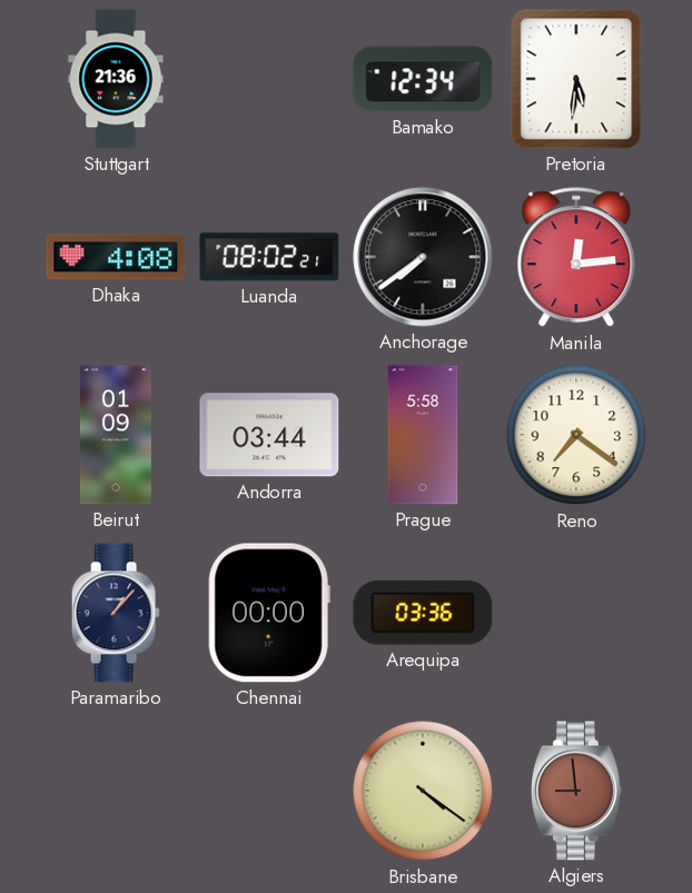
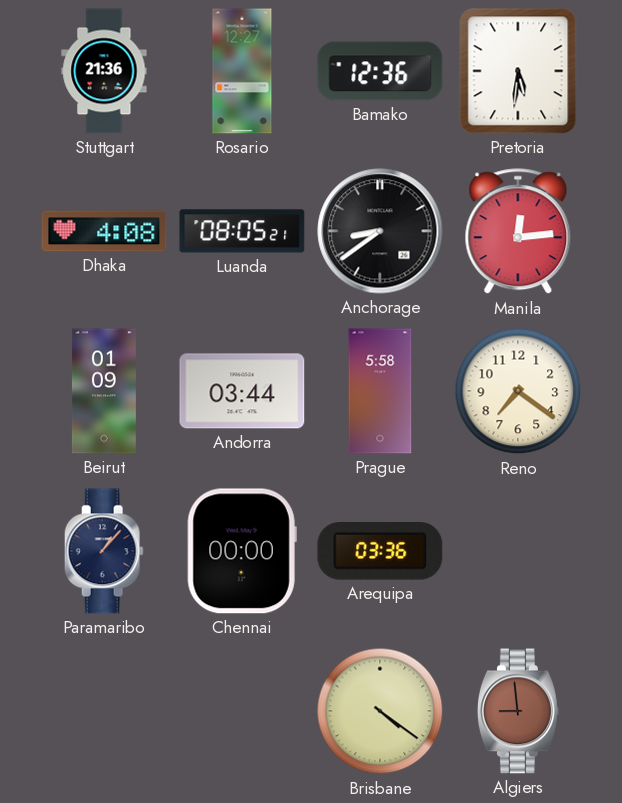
Rosario: none -> 12:27
Bamako: 12:34 -> 12:36
Luanda: 08:02 -> 08:05
Anchorage: 7:39 -> 8:39
